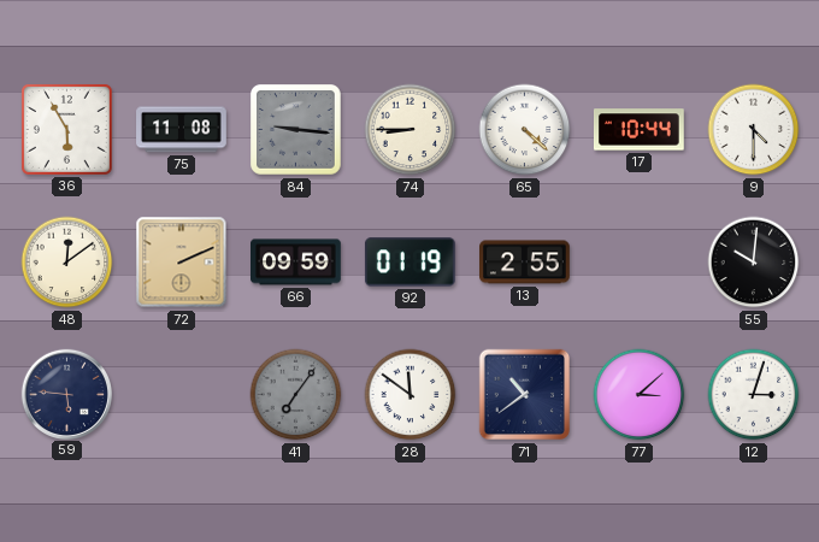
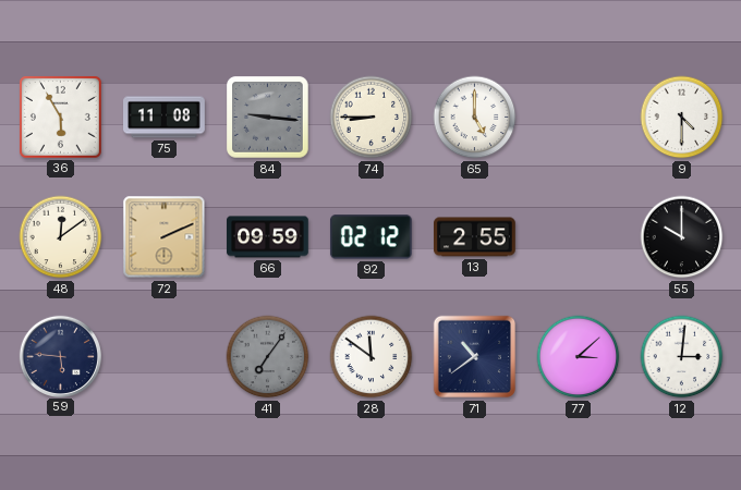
65: 4:22 -> 5:00
17: 10:44 -> none
92: 01:19 -> 02:12
55: 10:01 -> 10:00
12: 3:03 -> 3:01
